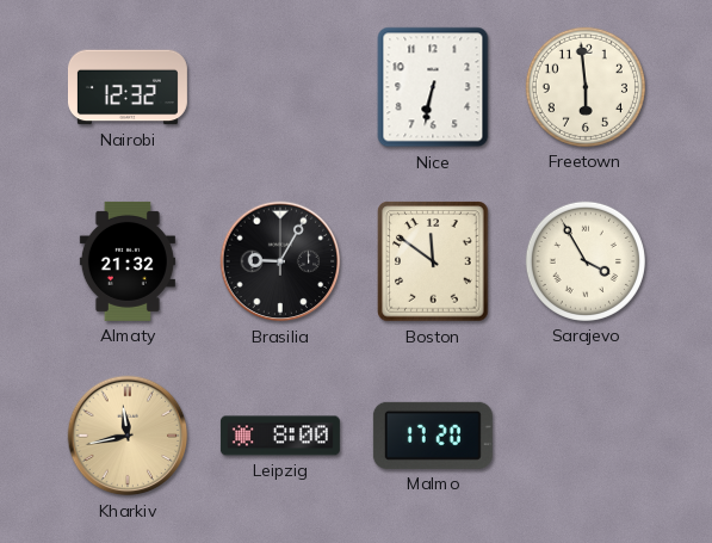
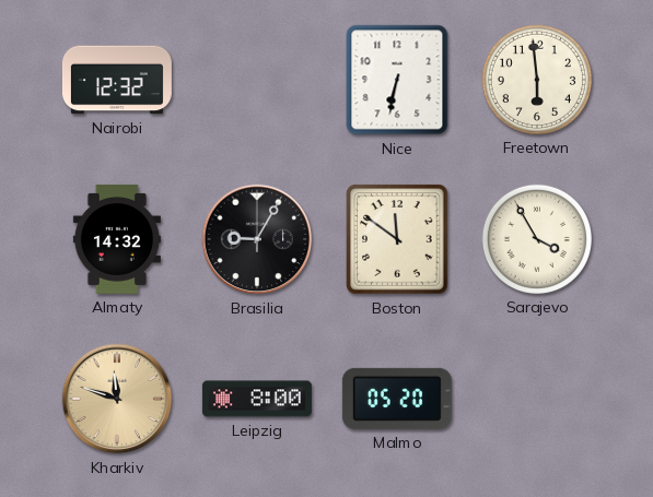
Almaty: 21:32 -> 14:32
Kharkiv: 11:43 -> 11:48
Malmo: 17:20 -> 05:20
